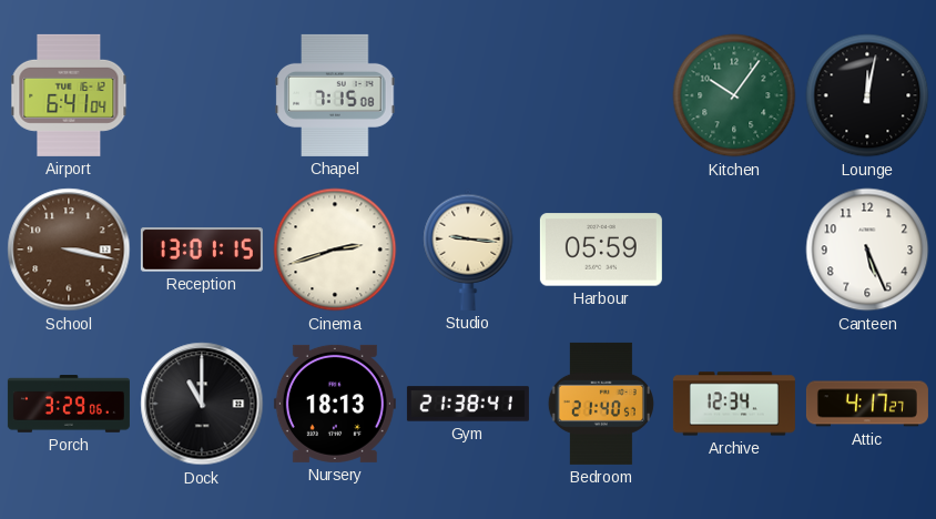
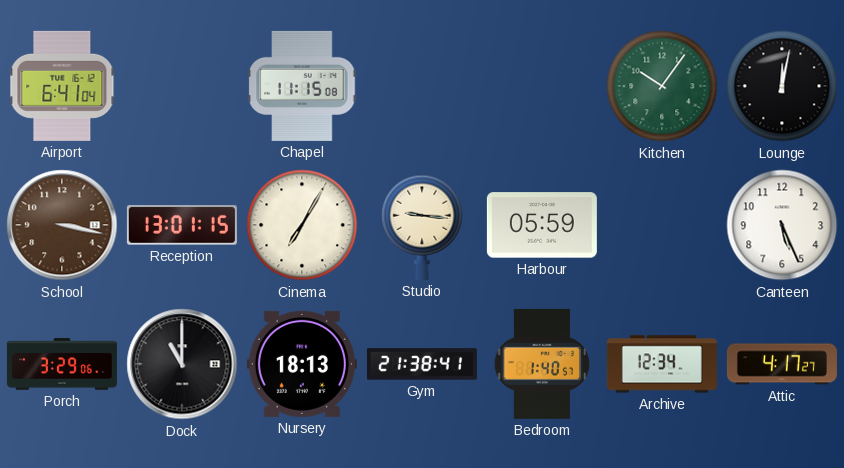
Chapel: 7:15 -> 11:15
Cinema: 2:42 -> 7:05
Bedroom: 21:40 -> 1:40
